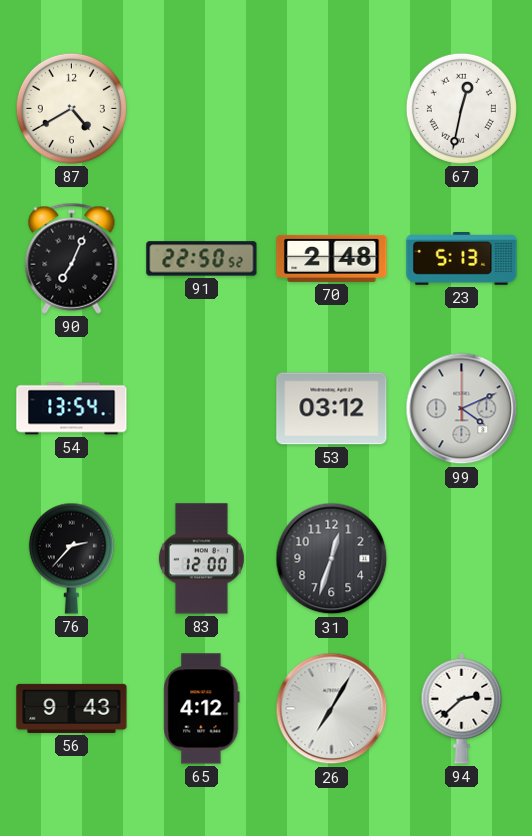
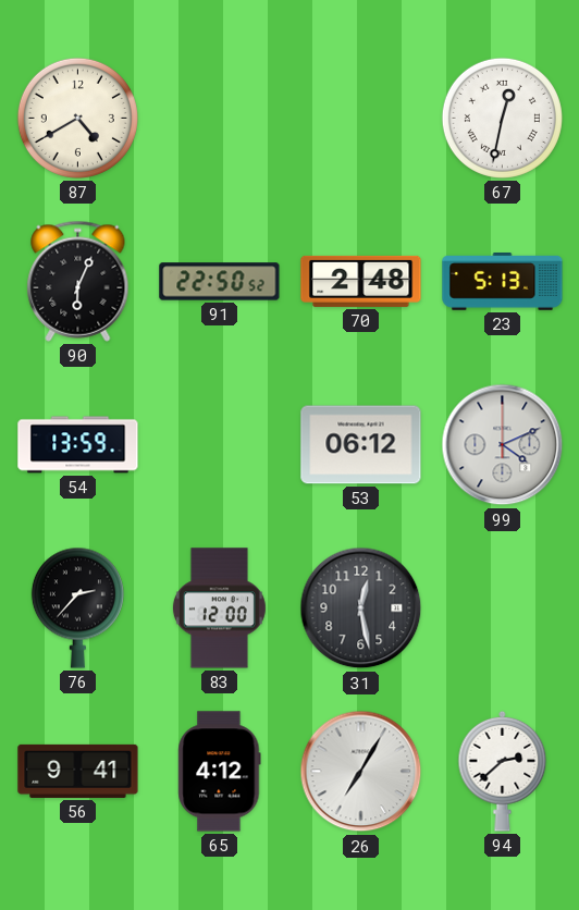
90: 7:04 -> 6:04
54: 13:54 -> 13:59
53: 03:12 -> 06:12
31: 12:33 -> 12:28
56: 9:43 -> 9:41
